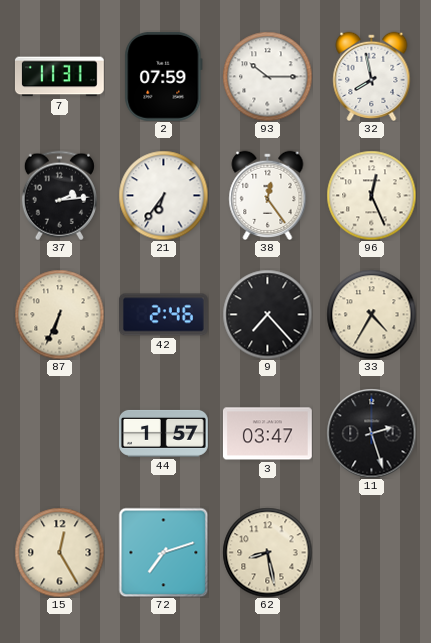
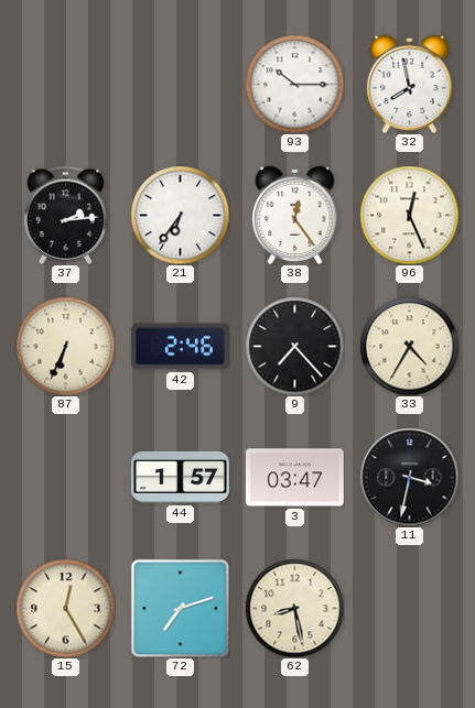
7: 11:31 -> none
2: 07:59 -> none
11: 2:27 -> 3:32
